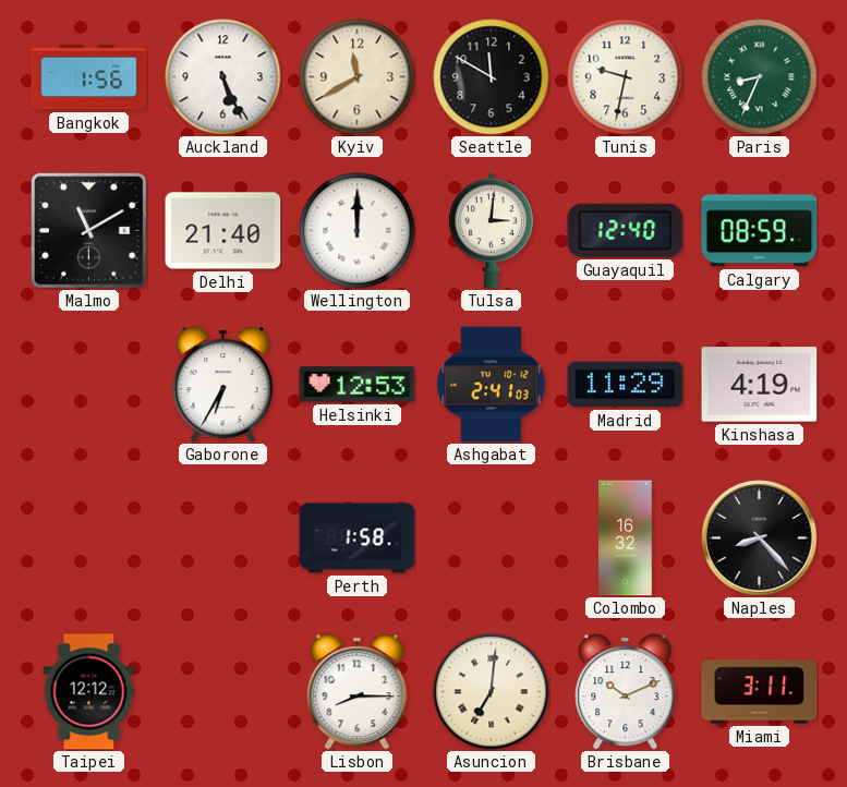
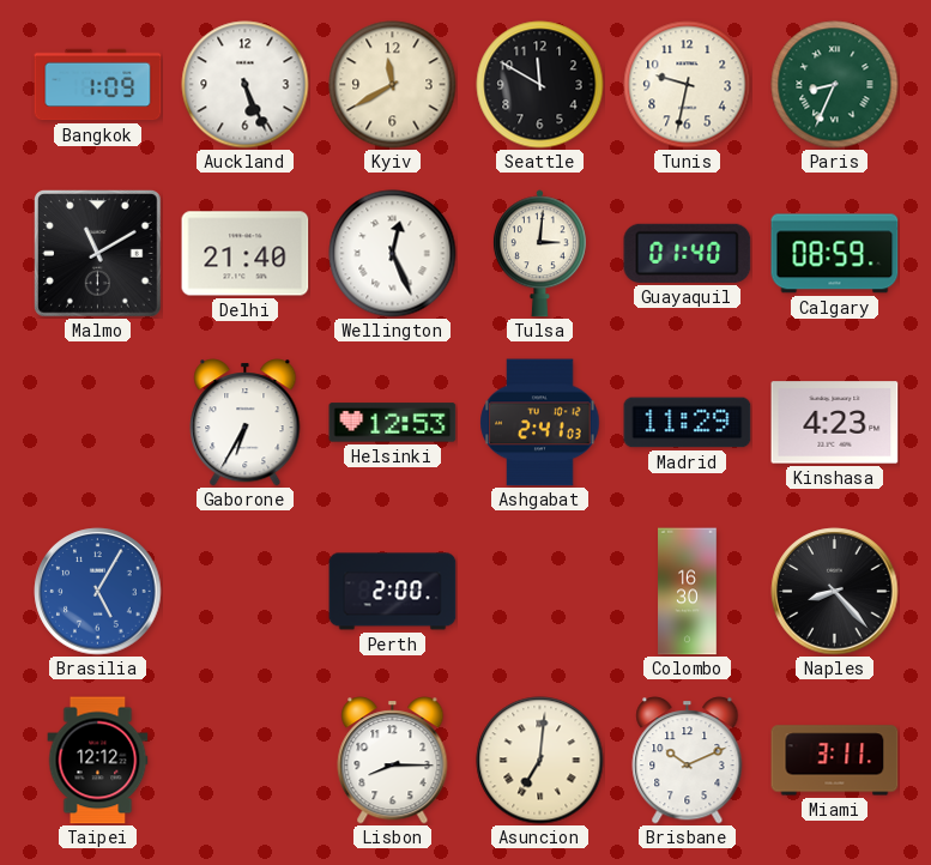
Bangkok: 1:56 -> 1:09
Wellington: 12:00 -> 12:26
Guayaquil: 12:40 -> 01:40
Kinshasa: 4:19 -> 4:23
Brasilia: none -> 5:05
Perth: 1:58 -> 2:00
Colombo: 16:32 -> 16:30
